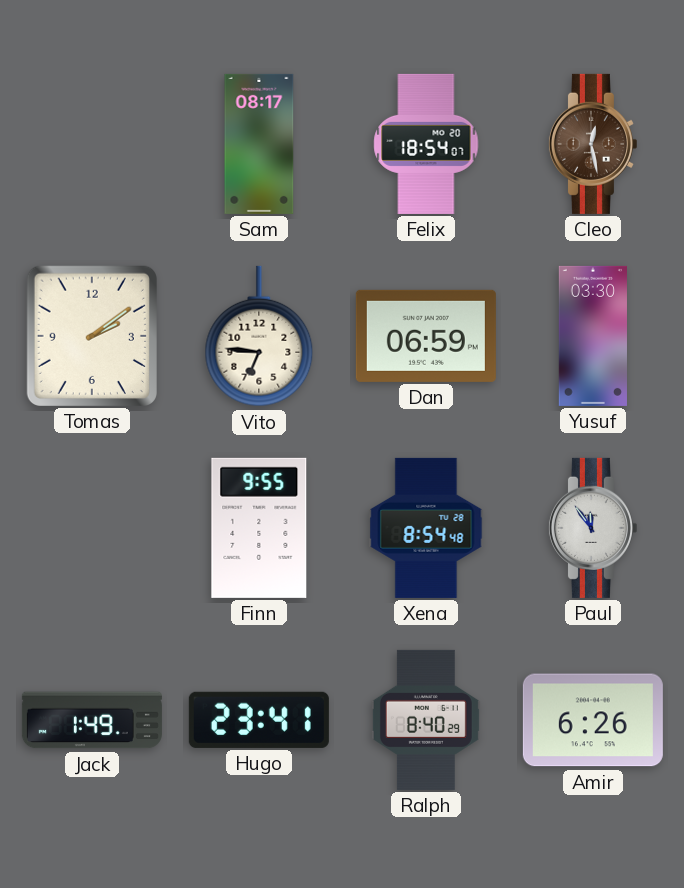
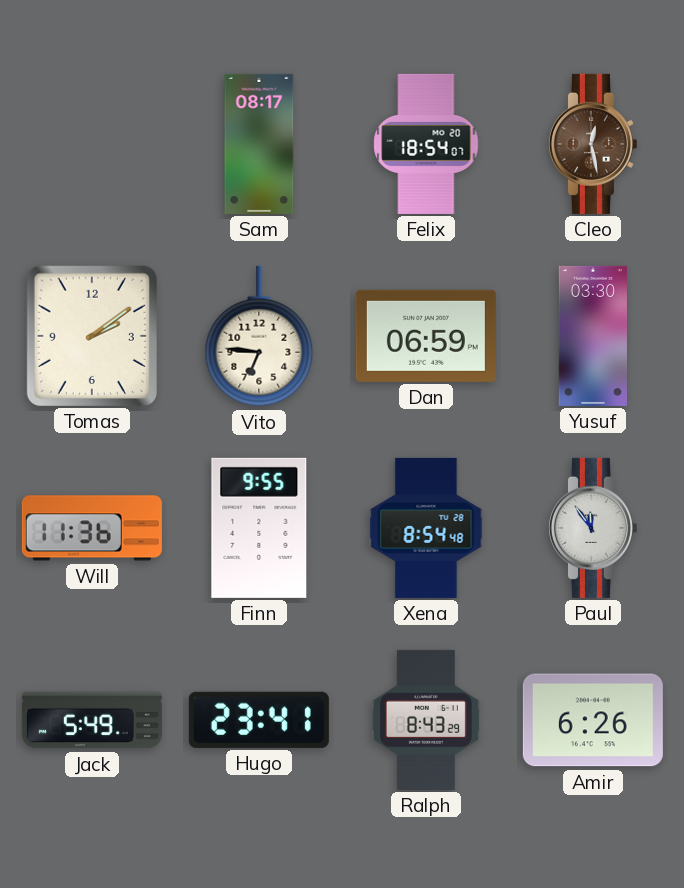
Will: none -> 11:36
Jack: 1:49 -> 5:49
Ralph: 8:40 -> 8:43
